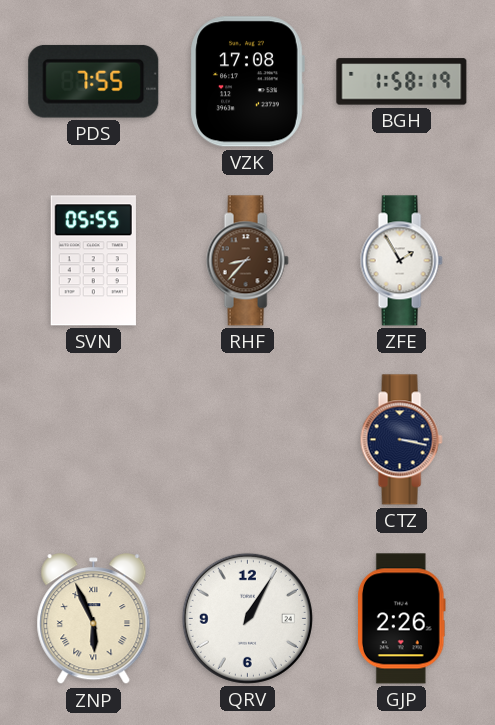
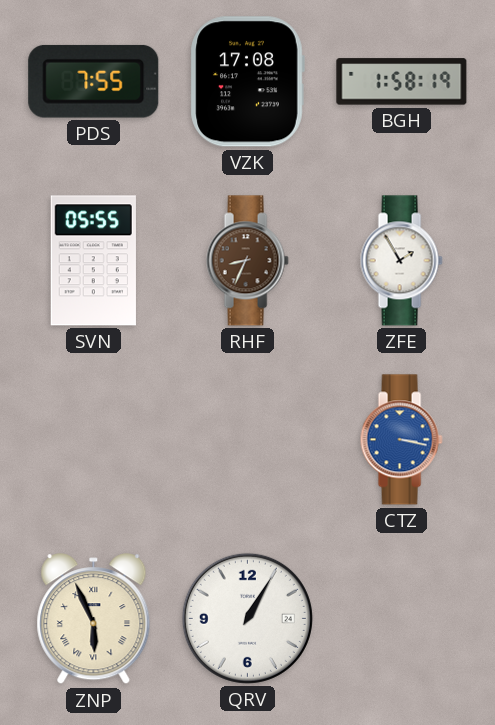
RHF: 8:37 -> 8:34
CTZ dial: navy -> blue
GJP: 2:26 -> none
